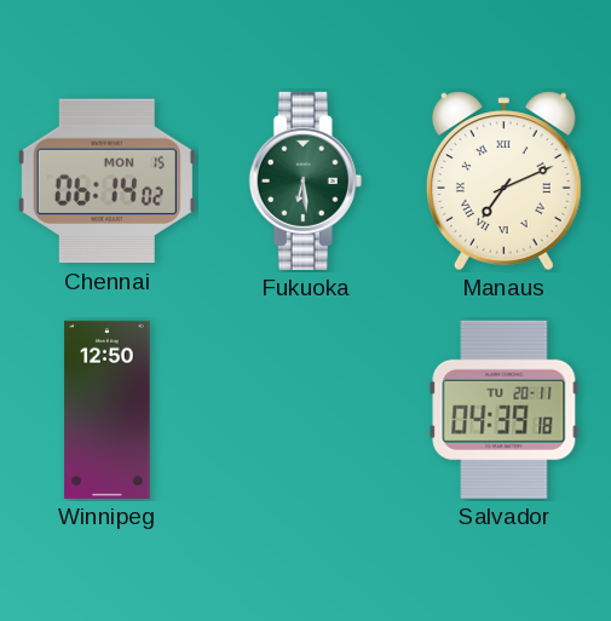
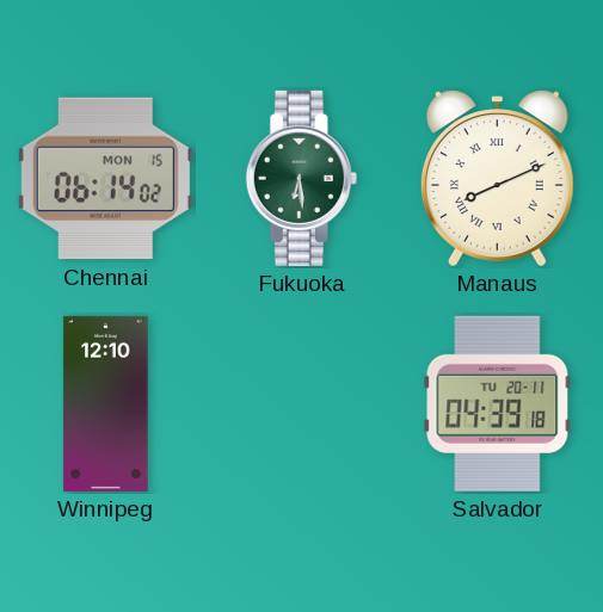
Manaus: 7:11 -> 8:11
Winnipeg: 12:50 -> 12:10
